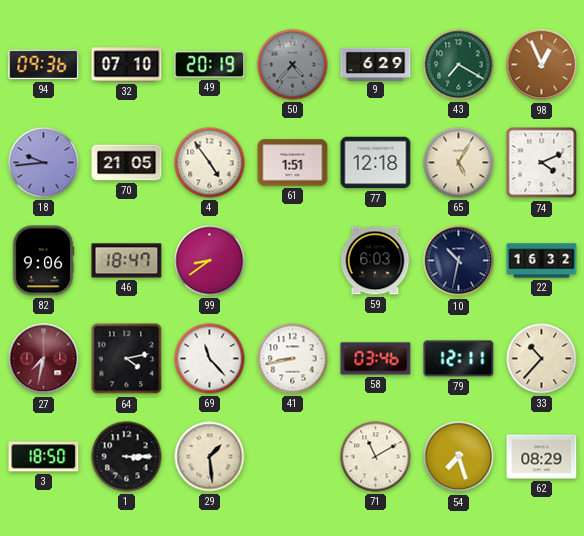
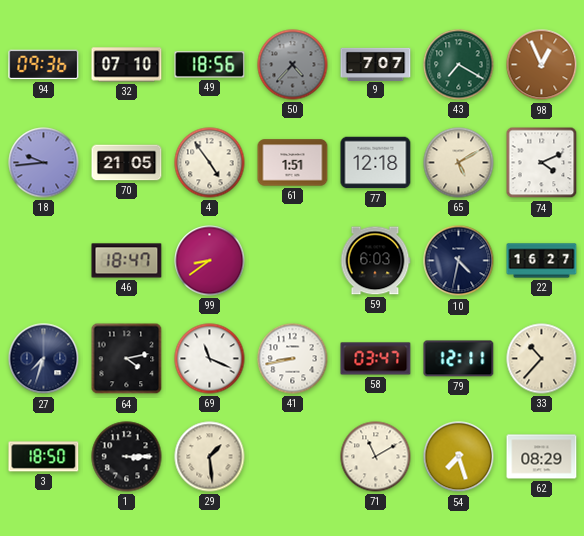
49: 20:19 -> 18:56
9: 6:29 -> 7:07
65: 5:05 -> 5:10
82: 9:06 -> none
10: 10:32 -> 4:32
22: 16:32 -> 16:27
27: 7:32 -> 7:33
27 dial: burgundy -> navy
69: 11:23 -> 11:19
58: 03:46 -> 03:47
